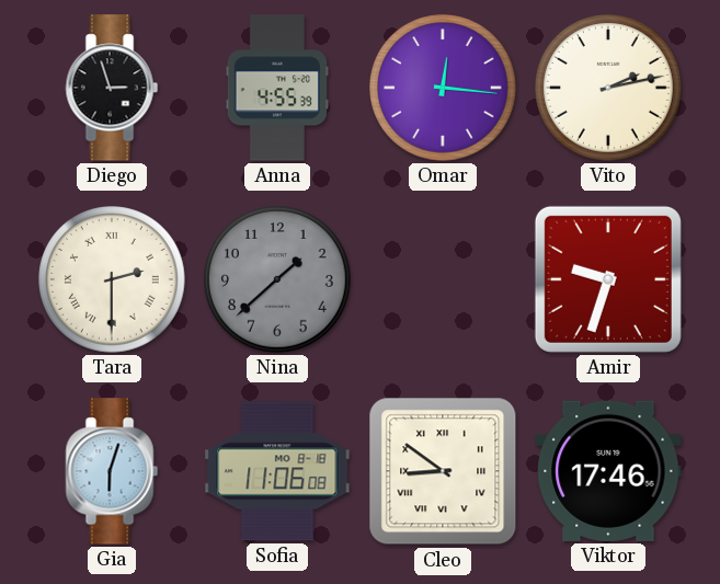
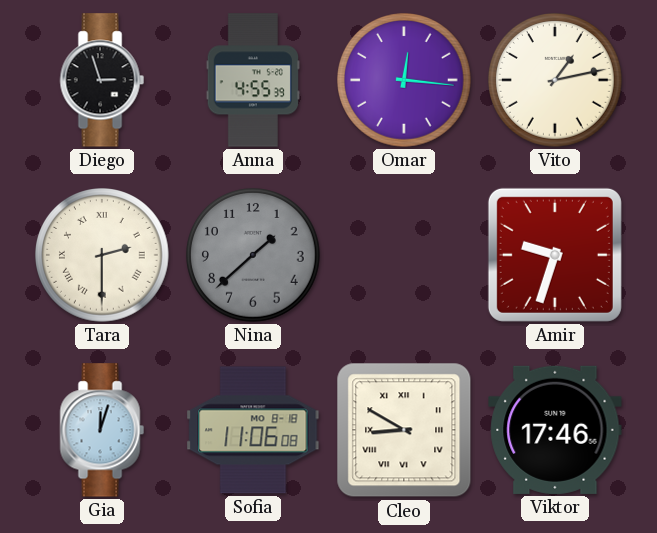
Vito: 2:13 -> 1:13
Gia: 6:03 -> 12:03
Cleo: 8:51 -> 8:50
